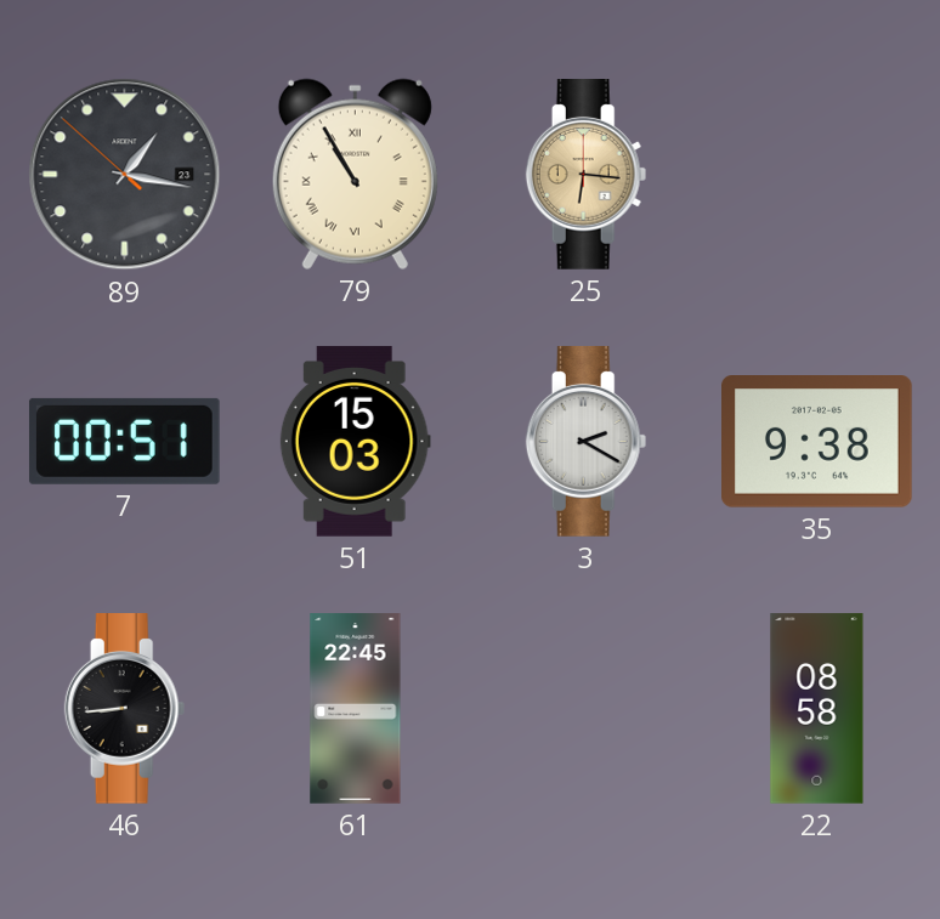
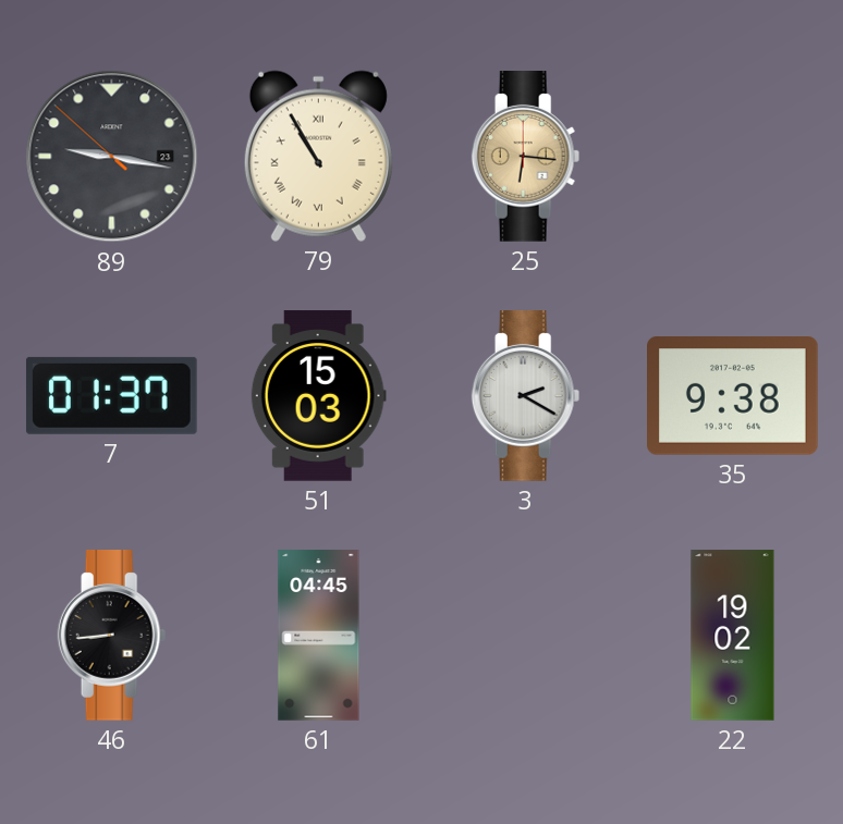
89: 1:16 -> 9:16
7: 00:51 -> 01:37
61: 22:45 -> 04:45
22: 08:58 -> 19:02
